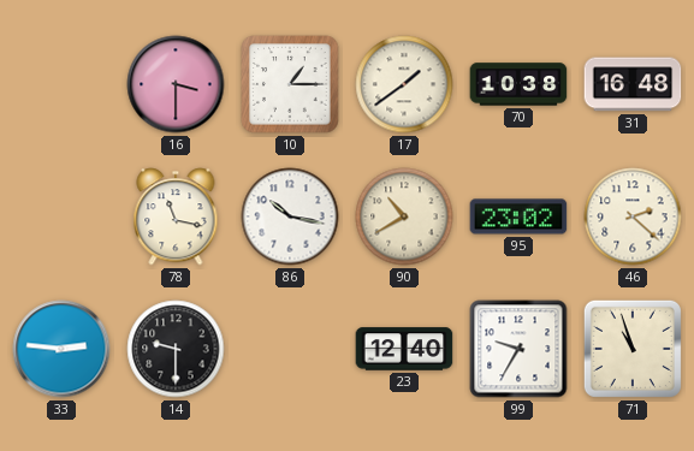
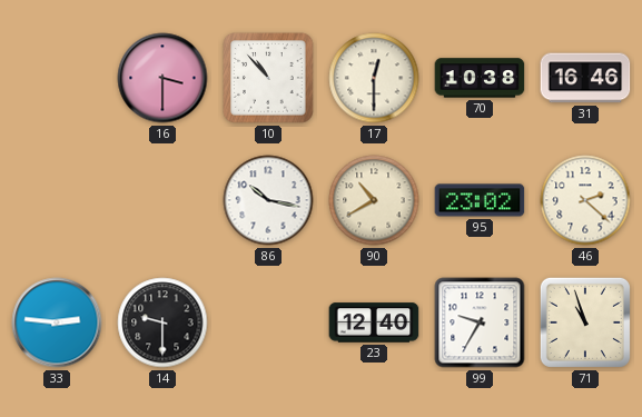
10: 1:15 -> 10:53
17: 1:39 -> 12:30
31: 16:48 -> 16:46
78: 11:17 -> none
